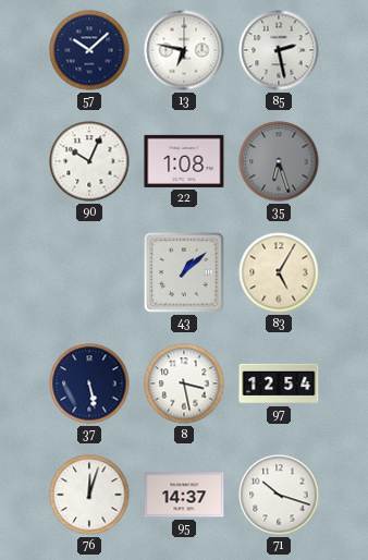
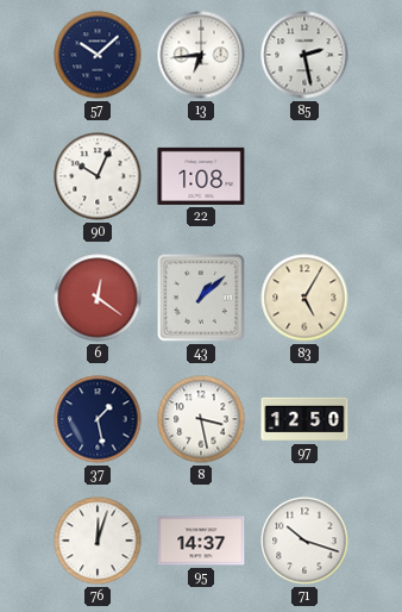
13: 6:47 -> 6:44
35: 6:27 -> none
6: none -> 12:21
37: 5:28 -> 1:28
97: 12:54 -> 12:50
